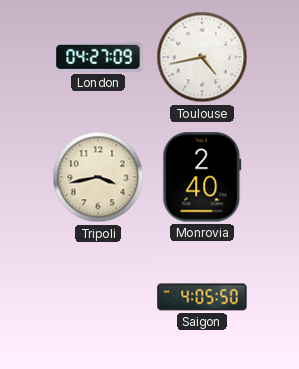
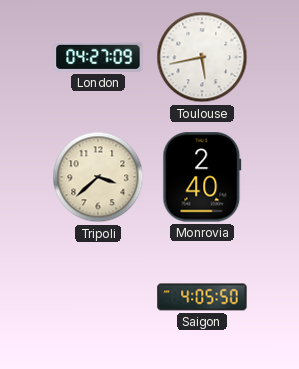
Toulouse: 4:43 -> 5:43
Tripoli: 3:43 -> 3:38
